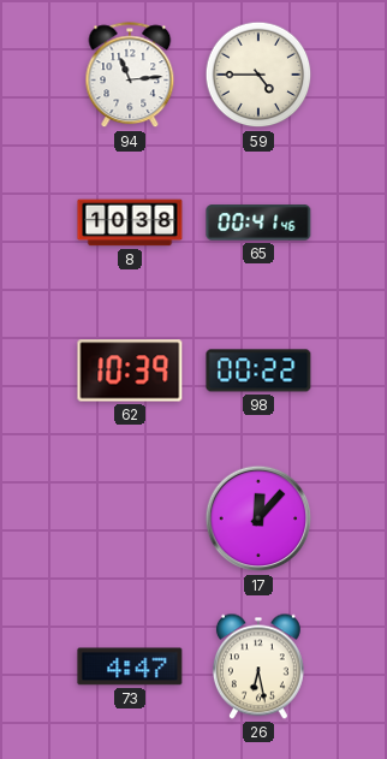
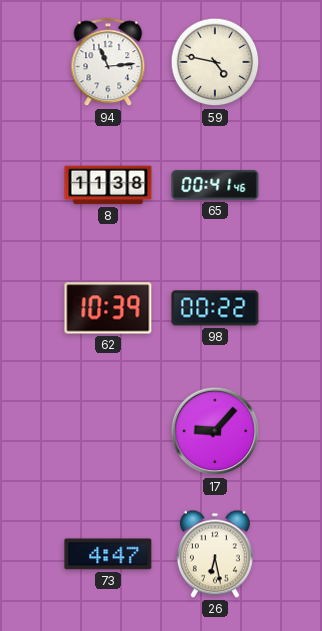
59: 4:45 -> 4:47
8: 10:38 -> 11:38
17: 12:07 -> 9:07
